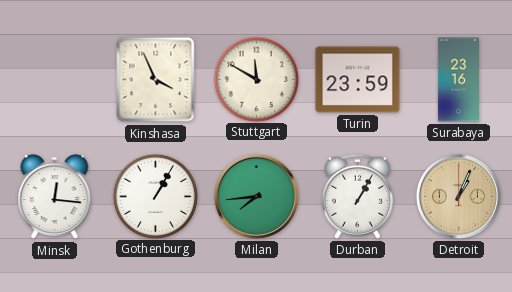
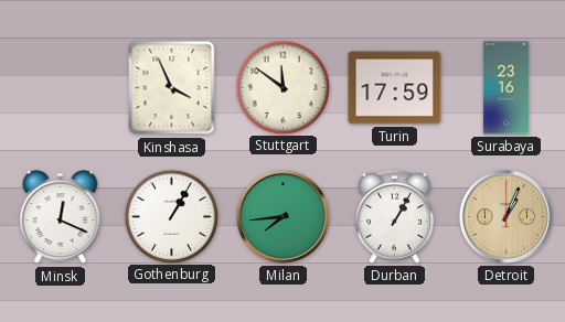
Stuttgart: 11:50 -> 11:51
Turin: 23:59 -> 17:59
Minsk: 12:16 -> 12:19
